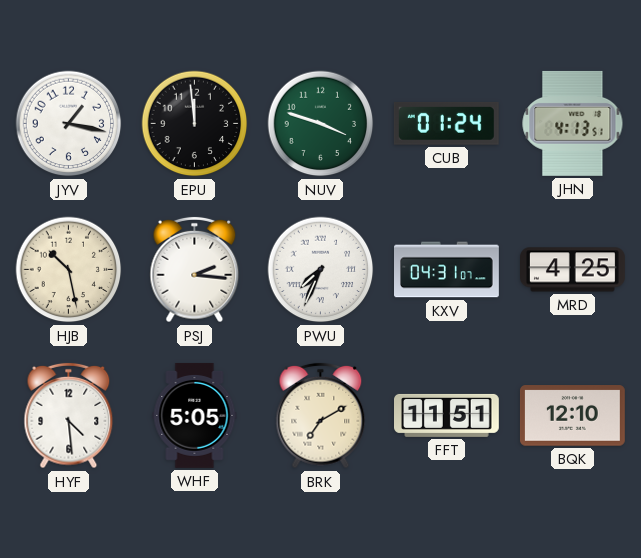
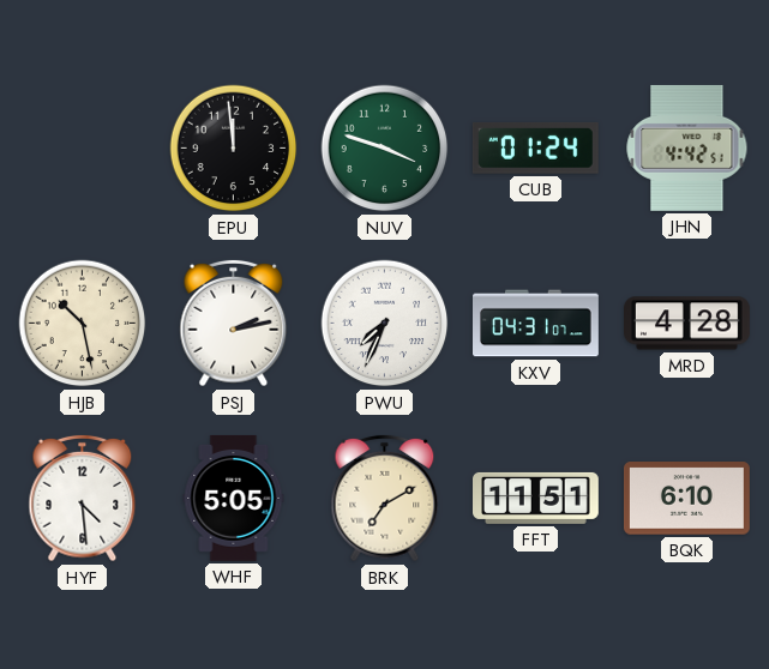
JYV: 1:17 -> none
JHN: 4:13 -> 4:42
PSJ: 2:16 -> 2:13
MRD: 4:25 -> 4:28
BQK: 12:10 -> 6:10
